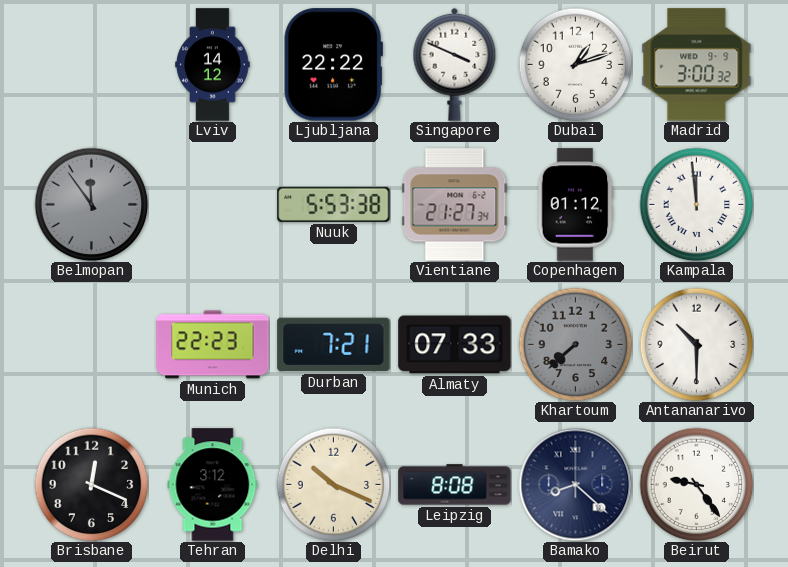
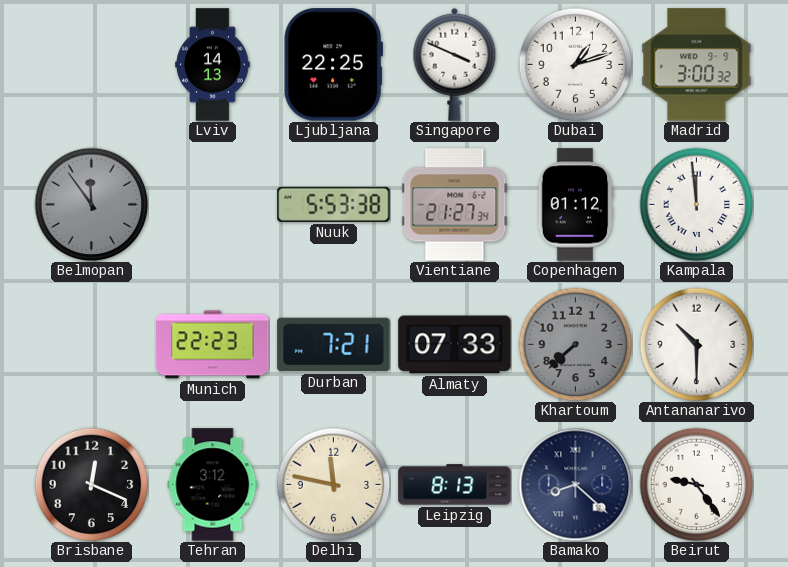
Lviv: 14:12 -> 14:13
Ljubljana: 22:22 -> 22:25
Delhi: 10:19 -> 11:47
Leipzig: 8:08 -> 8:13
